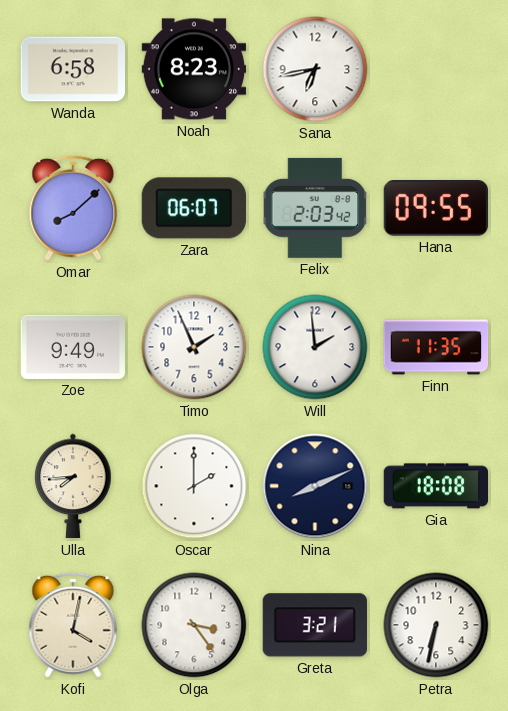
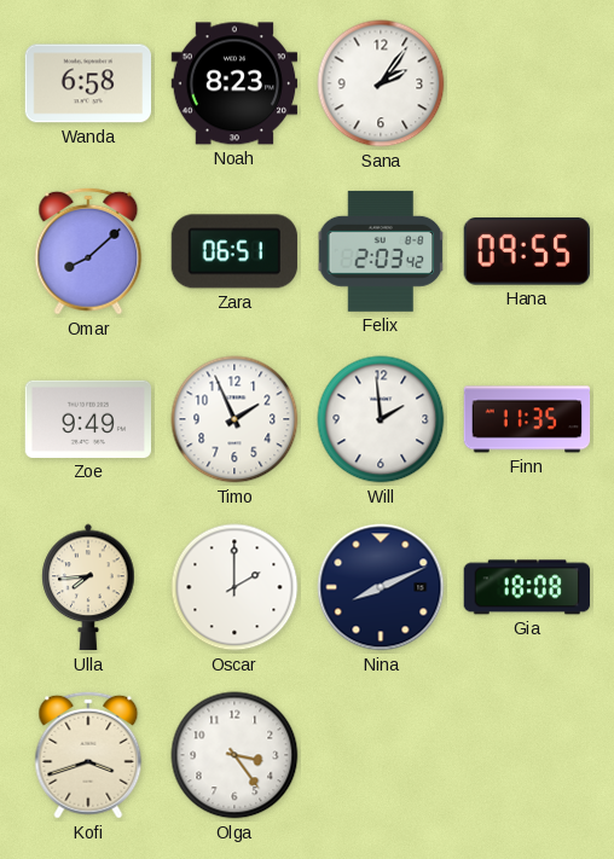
Sana: 6:43 -> 2:06
Zara: 06:07 -> 06:51
Kofi: 4:02 -> 3:42
Greta: 3:21 -> none
Petra: 6:32 -> none
